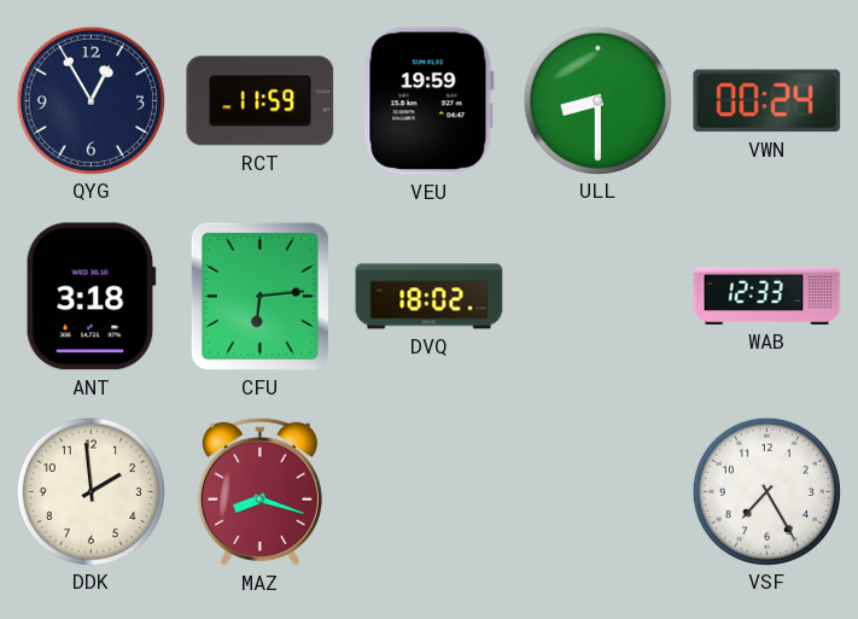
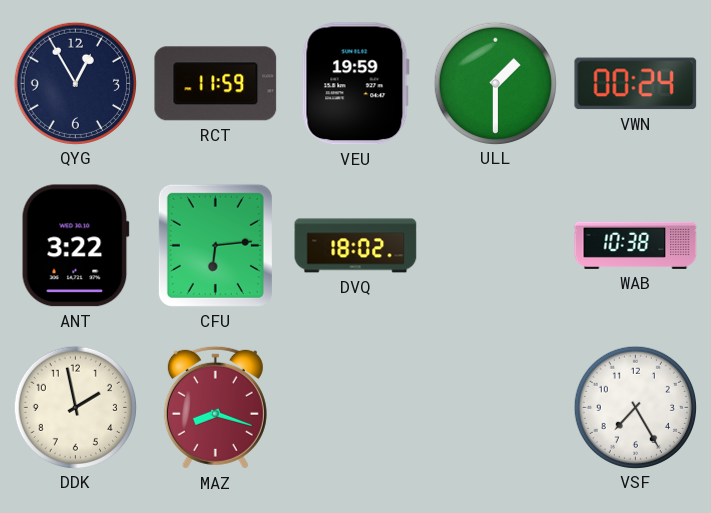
ULL: 8:30 -> 1:30
ANT: 3:18 -> 3:22
WAB: 12:33 -> 10:38
DDK: 1:59 -> 1:58
